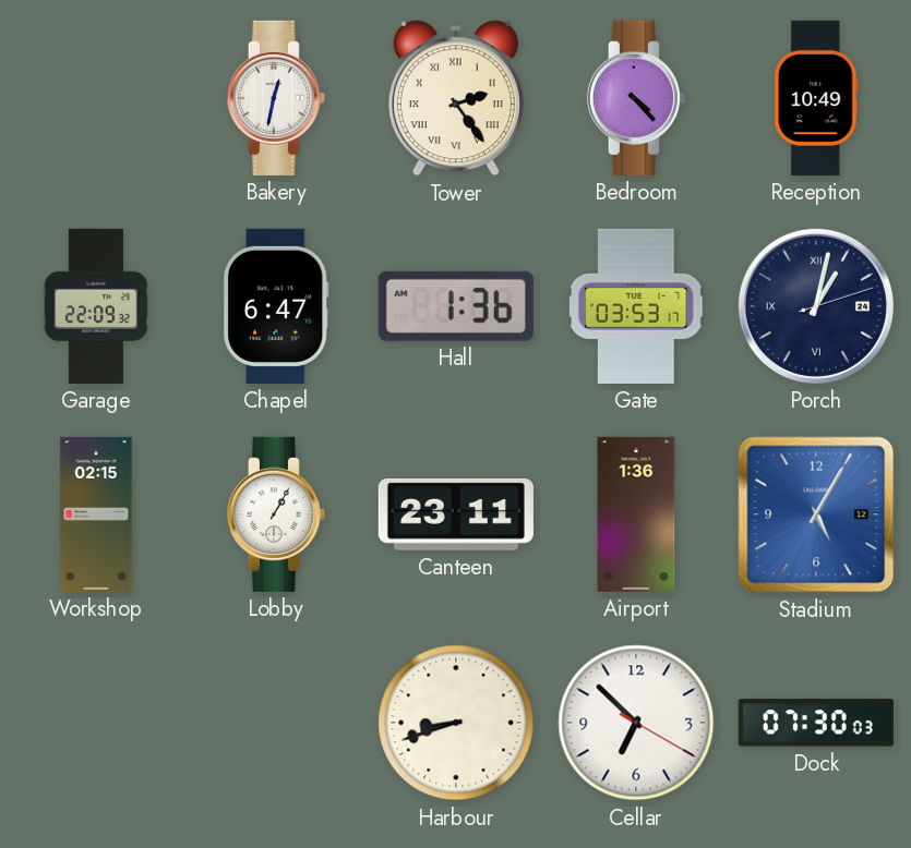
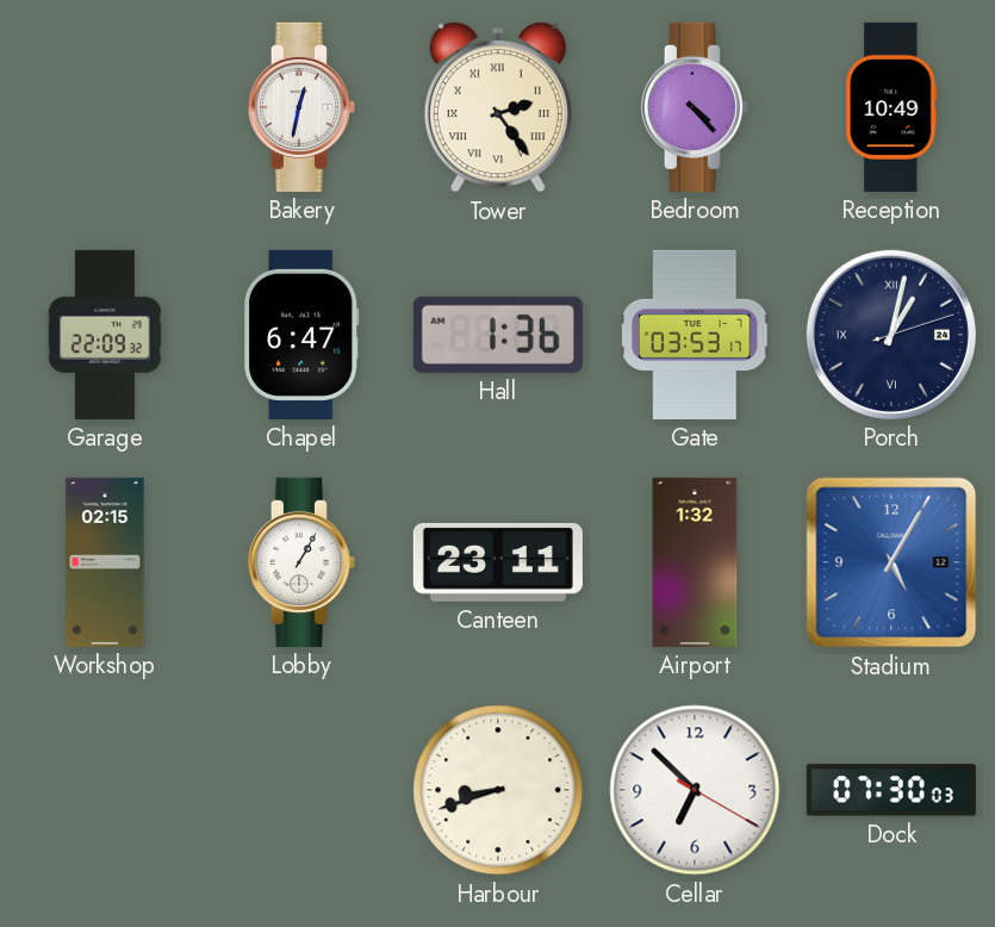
Airport: 1:36 -> 1:32
